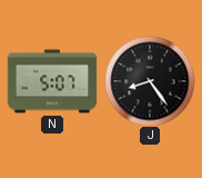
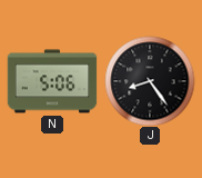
N: 5:07 -> 5:06
